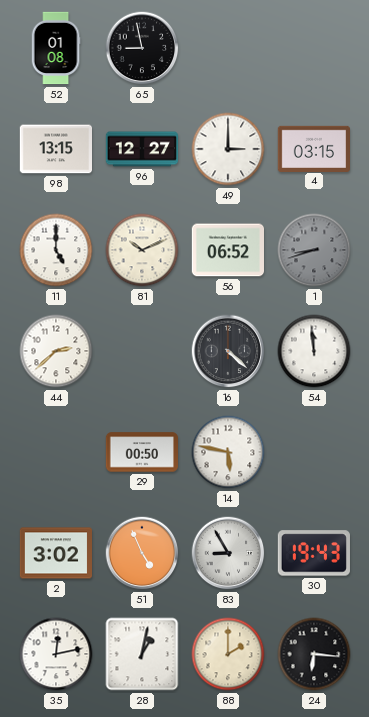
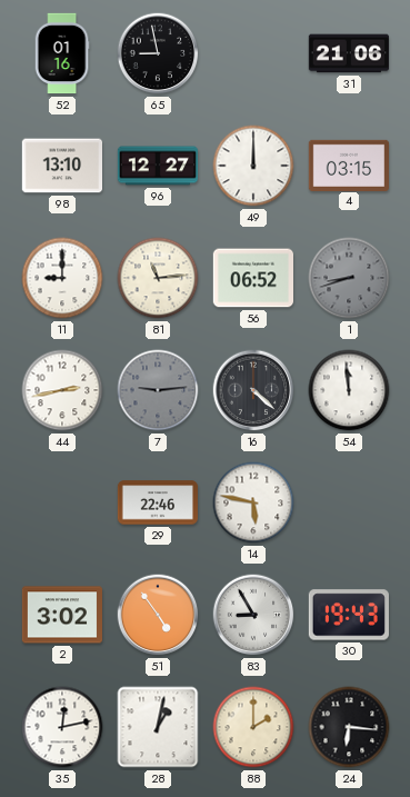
52: 01:08 -> 01:16
31: none -> 21:06
98: 13:15 -> 13:10
49: 3:00 -> 12:00
11: 5:00 -> 9:00
81: 10:11 -> 11:14
44: 2:38 -> 2:43
7: none -> 9:14
29: 00:50 -> 22:46
51: 4:56 -> 4:54
